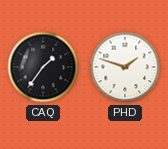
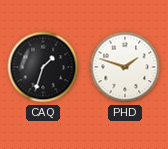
CAQ: 1:36 -> 1:33
